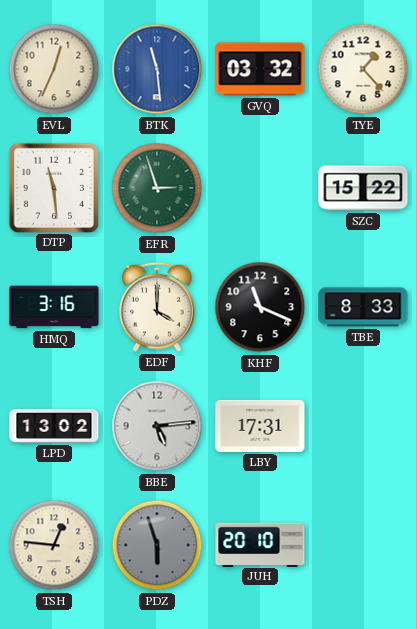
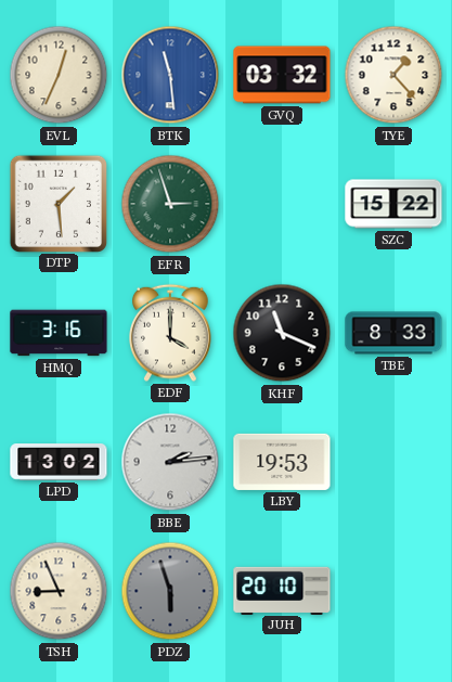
DTP: 11:29 -> 1:29
BBE: 5:14 -> 2:14
LBY: 17:31 -> 19:53
TSH: 12:46 -> 8:56
